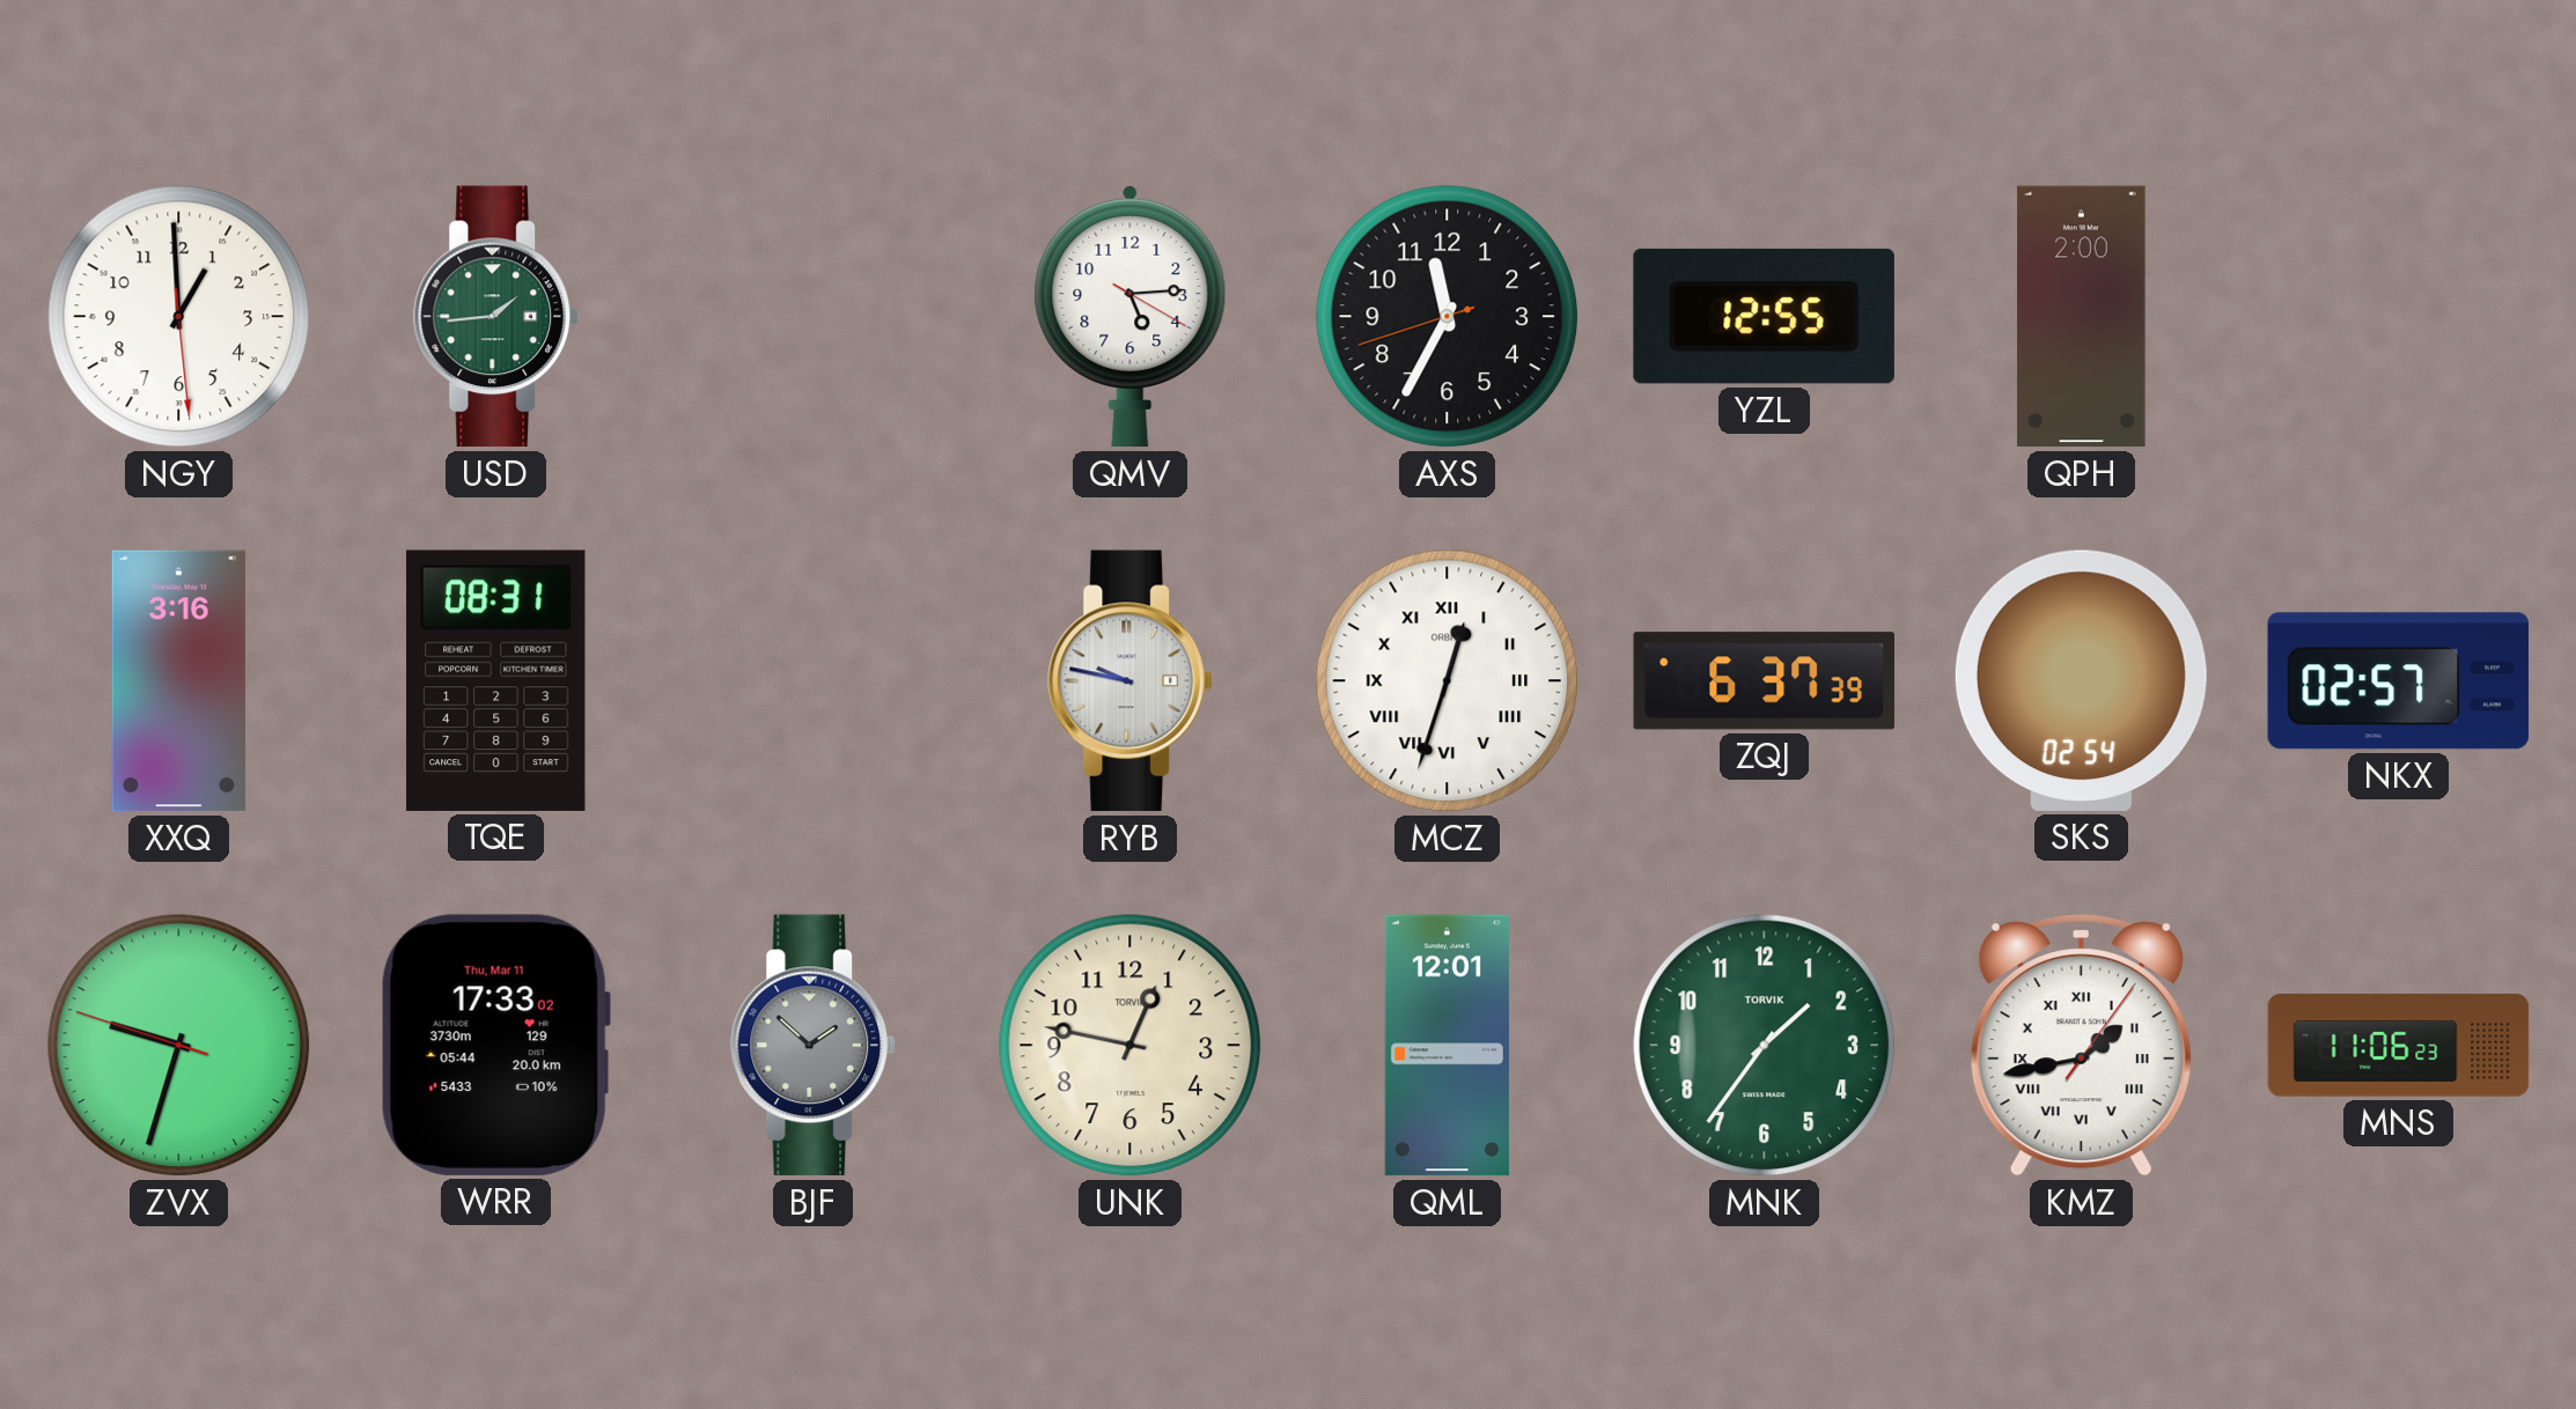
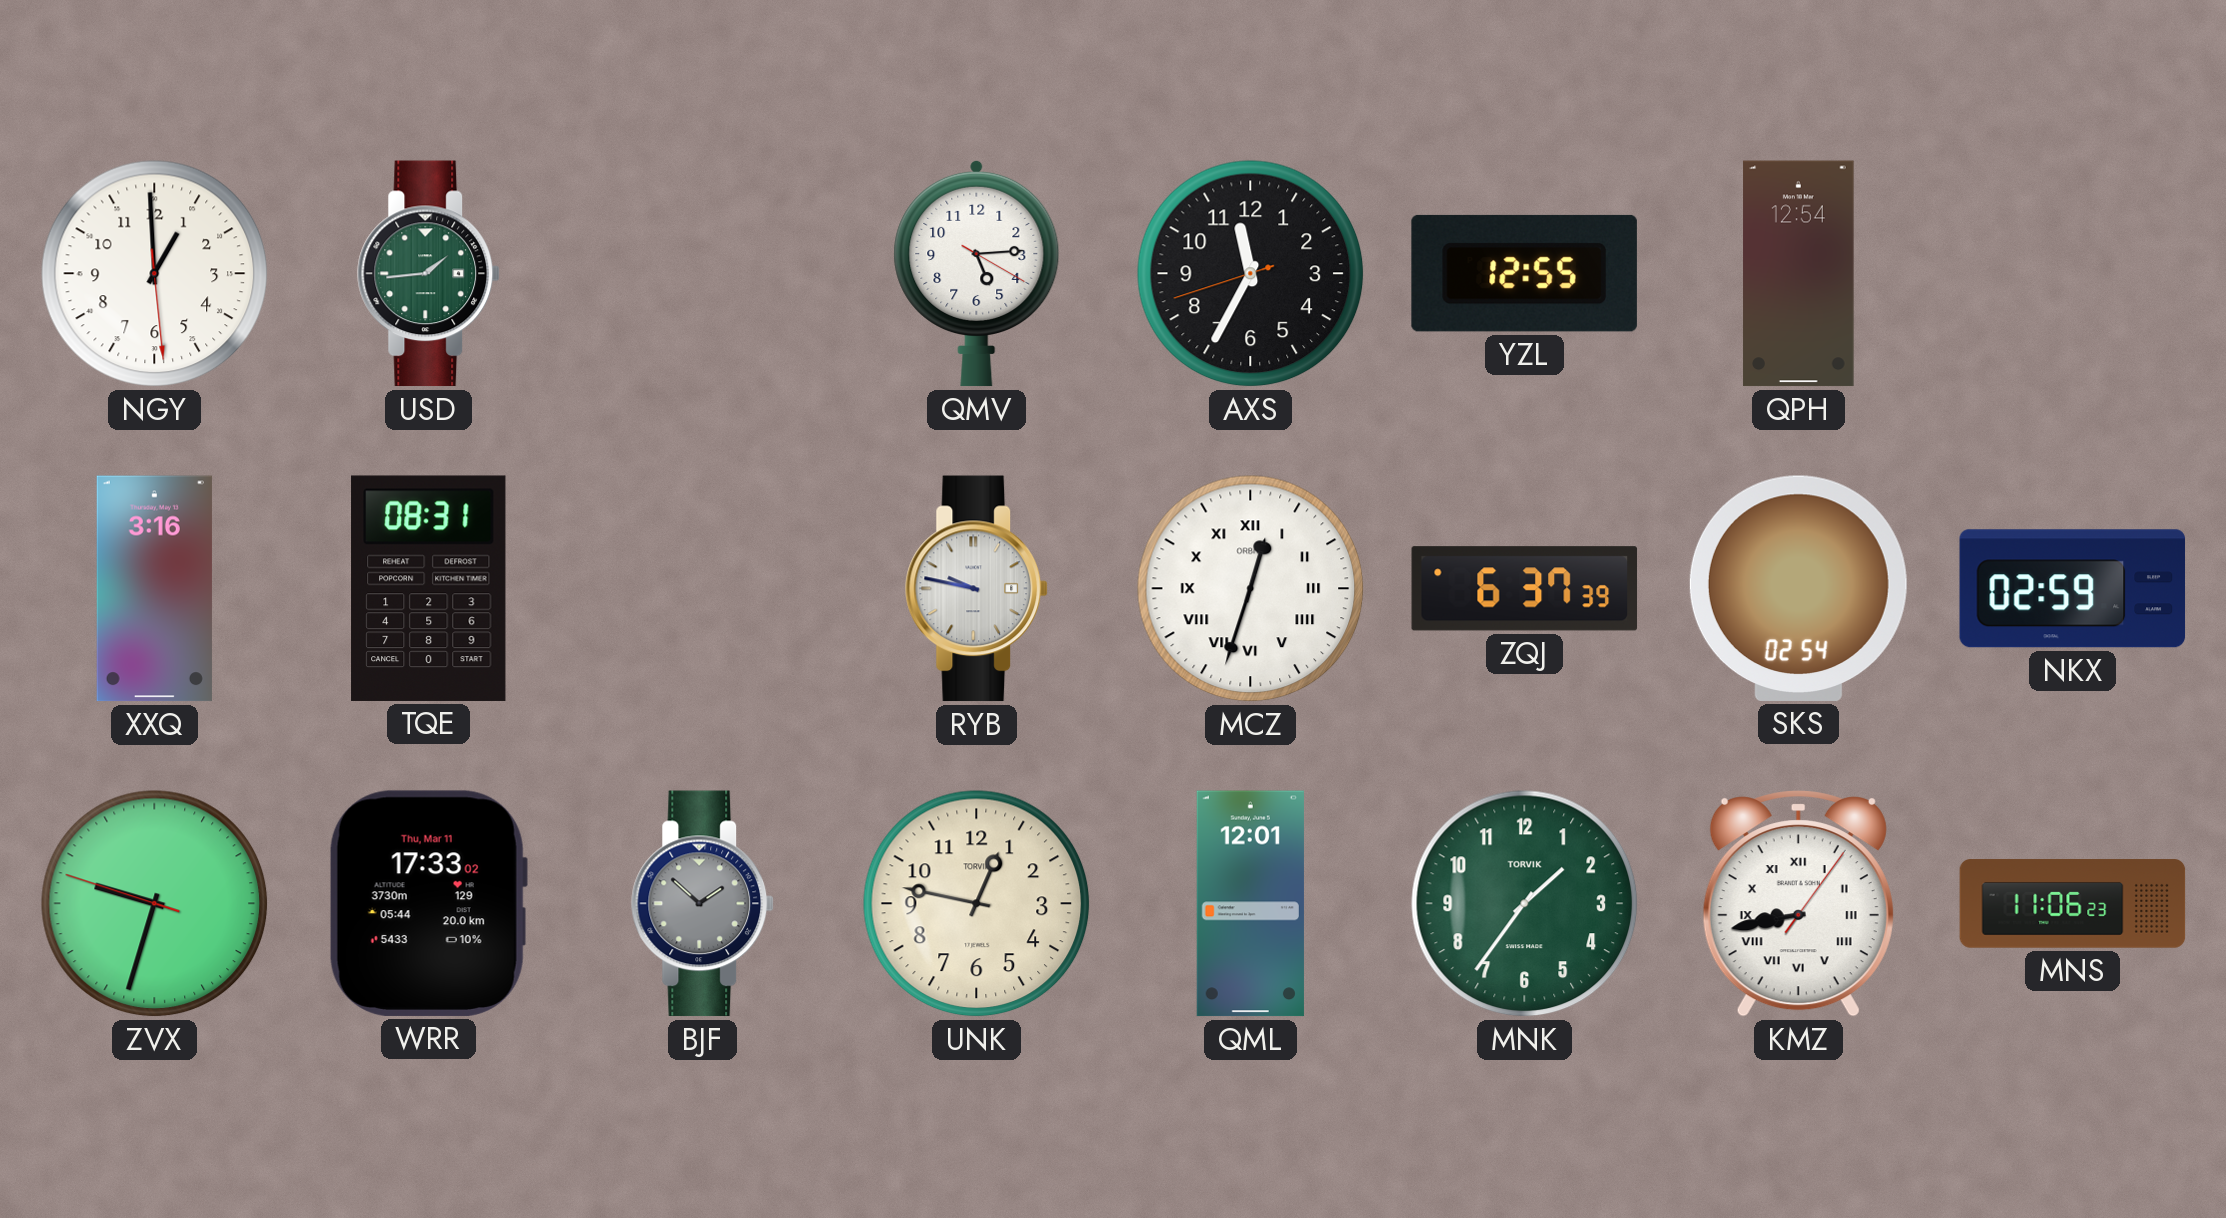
QPH: 2:00 -> 12:54
NKX: 02:57 -> 02:59
KMZ: 1:43 -> 8:43
